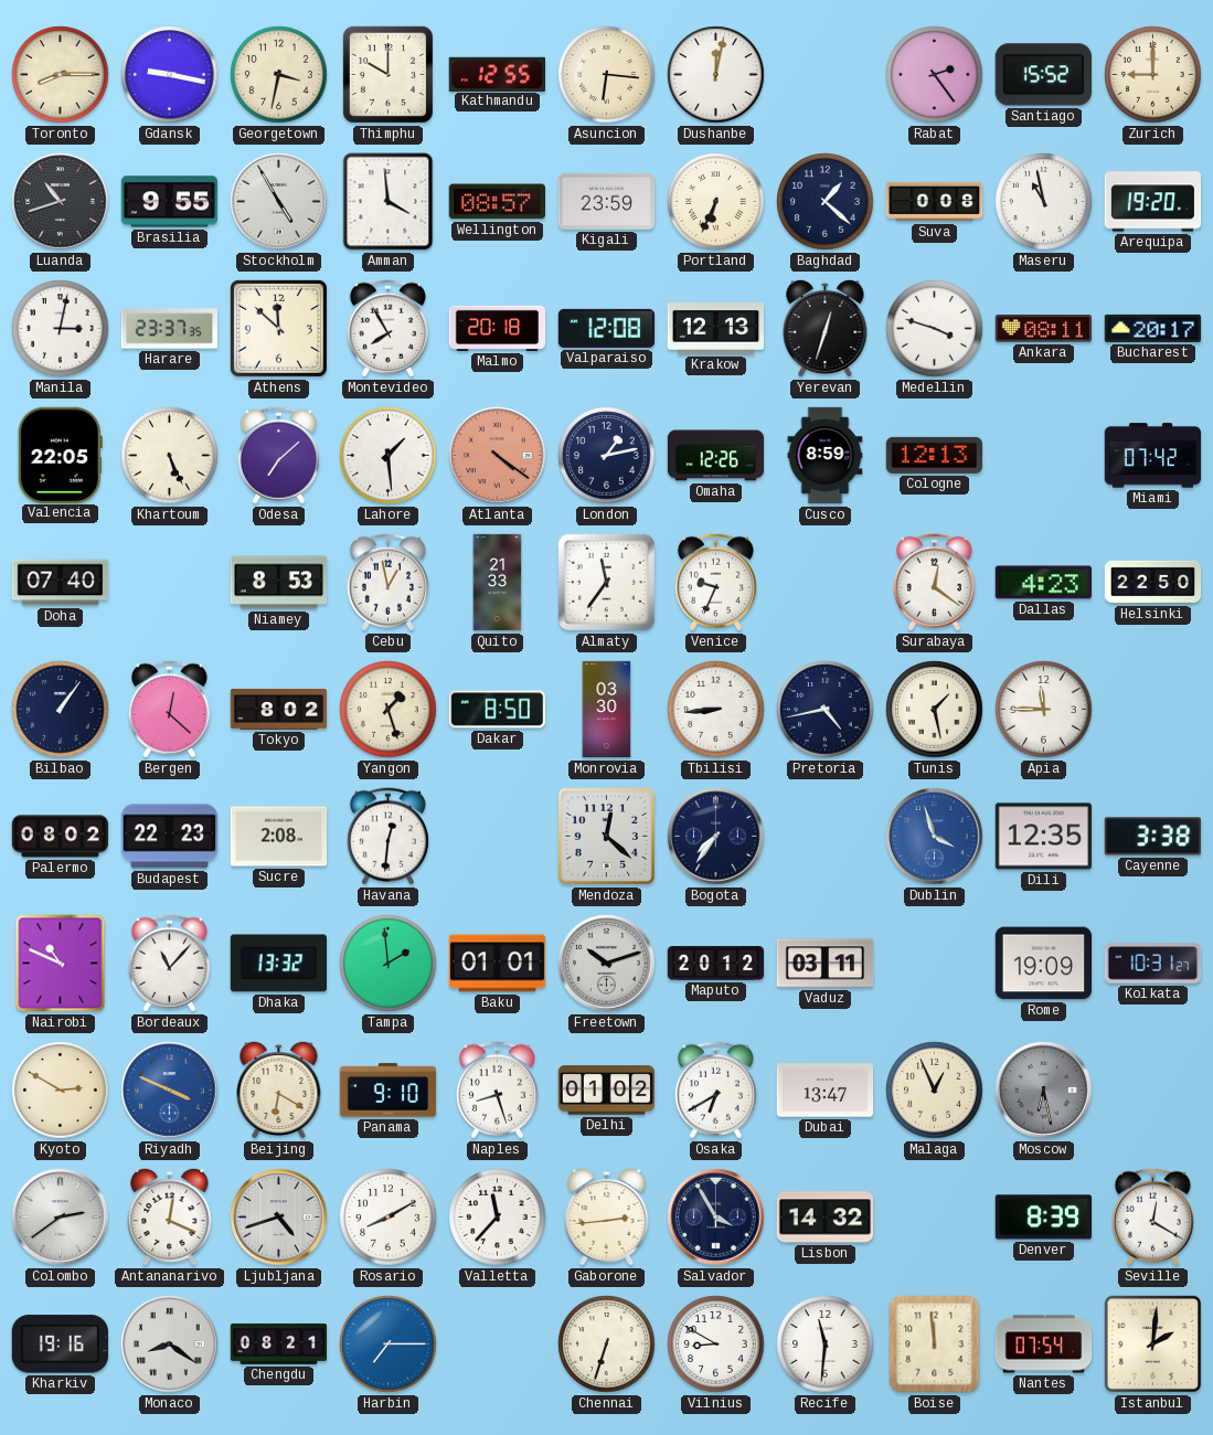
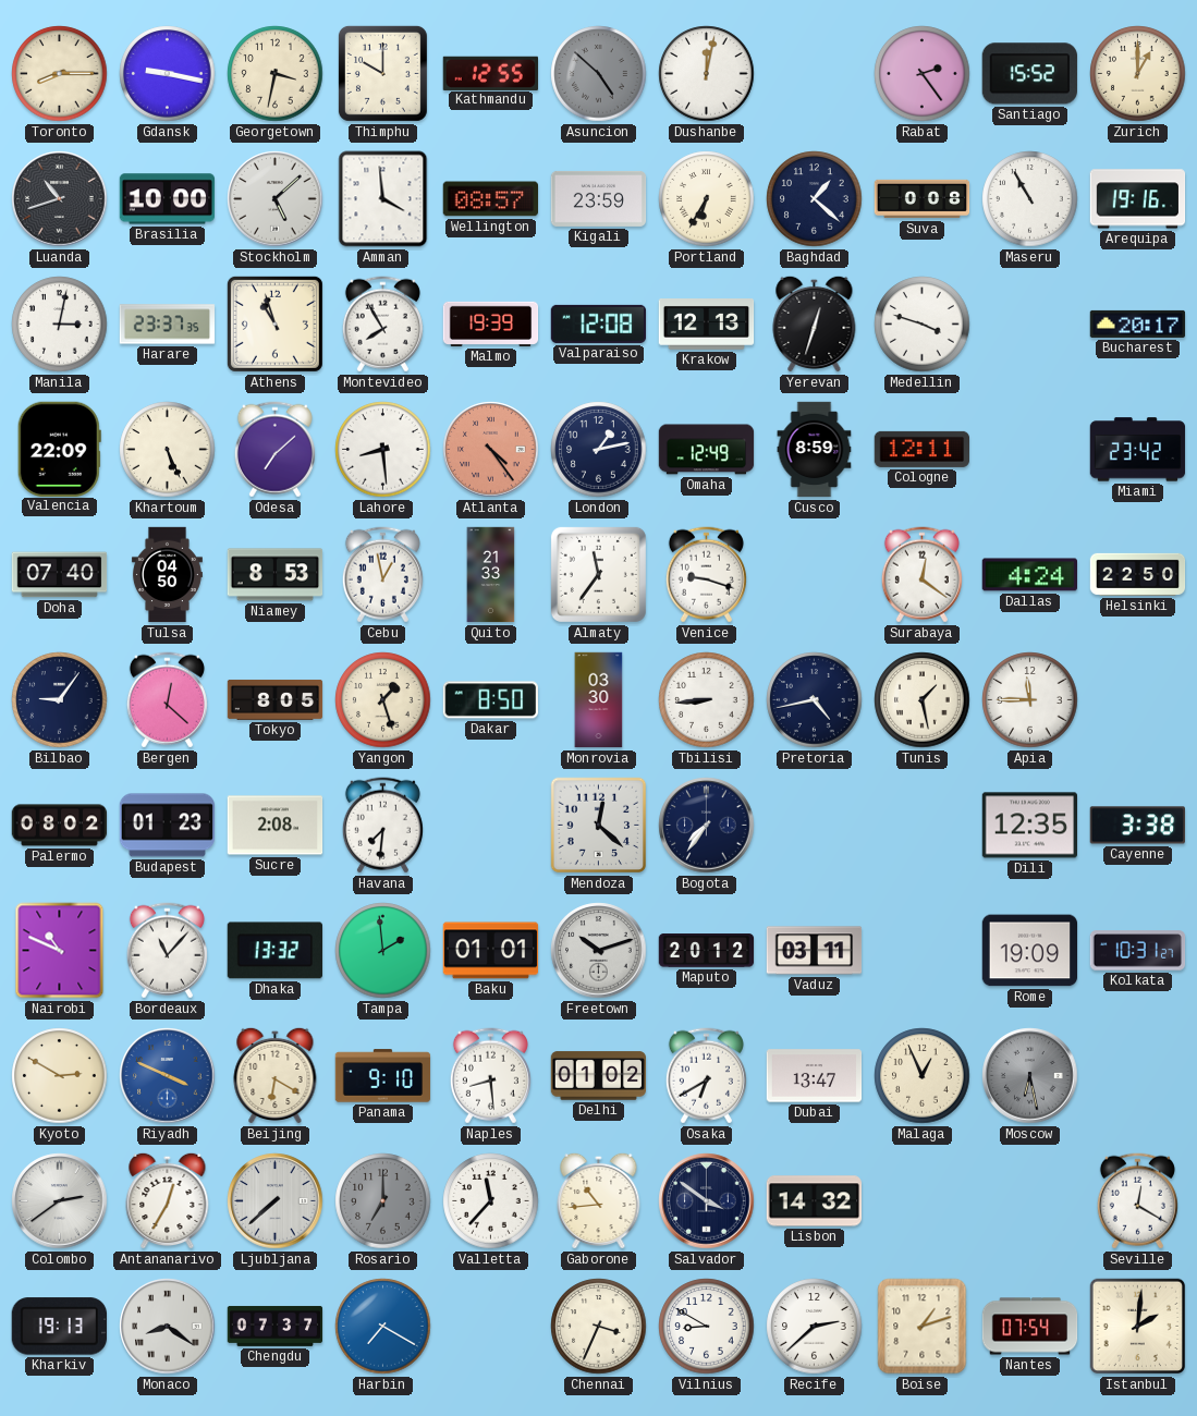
Asuncion: 6:16 -> 4:52
Asuncion dial: cream -> grey
Zurich: 9:00 -> 1:00
Brasilia: 9:55 -> 10:00
Stockholm: 4:55 -> 5:08
Portland: 6:34 -> 6:35
Maseru: 10:58 -> 10:55
Arequipa: 19:20 -> 19:16
Athens: 11:52 -> 10:57
Malmo: 20:18 -> 19:39
Ankara: 08:11 -> none
Valencia: 22:05 -> 22:09
Lahore: 1:29 -> 8:29
Atlanta: 4:21 -> 4:24
Omaha: 12:26 -> 12:49
Cologne: 12:13 -> 12:11
Miami: 07:42 -> 23:42
Tulsa: none -> 04:50
Venice: 9:34 -> 9:18
Dallas: 4:23 -> 4:24
Bilbao: 1:06 -> 9:06
Tokyo: 8:02 -> 8:05
Budapest: 22:23 -> 01:23
Havana: 12:31 -> 7:31
Dublin: 3:57 -> none
Naples: 8:27 -> 8:29
Antananarivo: 12:19 -> 12:35
Ljubljana: 4:42 -> 7:38
Rosario: 8:10 -> 7:00
Rosario dial: white -> grey
Gaborone: 2:44 -> 10:44
Salvador: 3:55 -> 3:51
Denver: 8:39 -> none
Kharkiv: 19:16 -> 19:13
Chengdu: 08:21 -> 07:37
Harbin: 7:15 -> 7:20
Chennai: 6:33 -> 3:34
Recife: 11:31 -> 2:38
Boise: 11:59 -> 1:12
